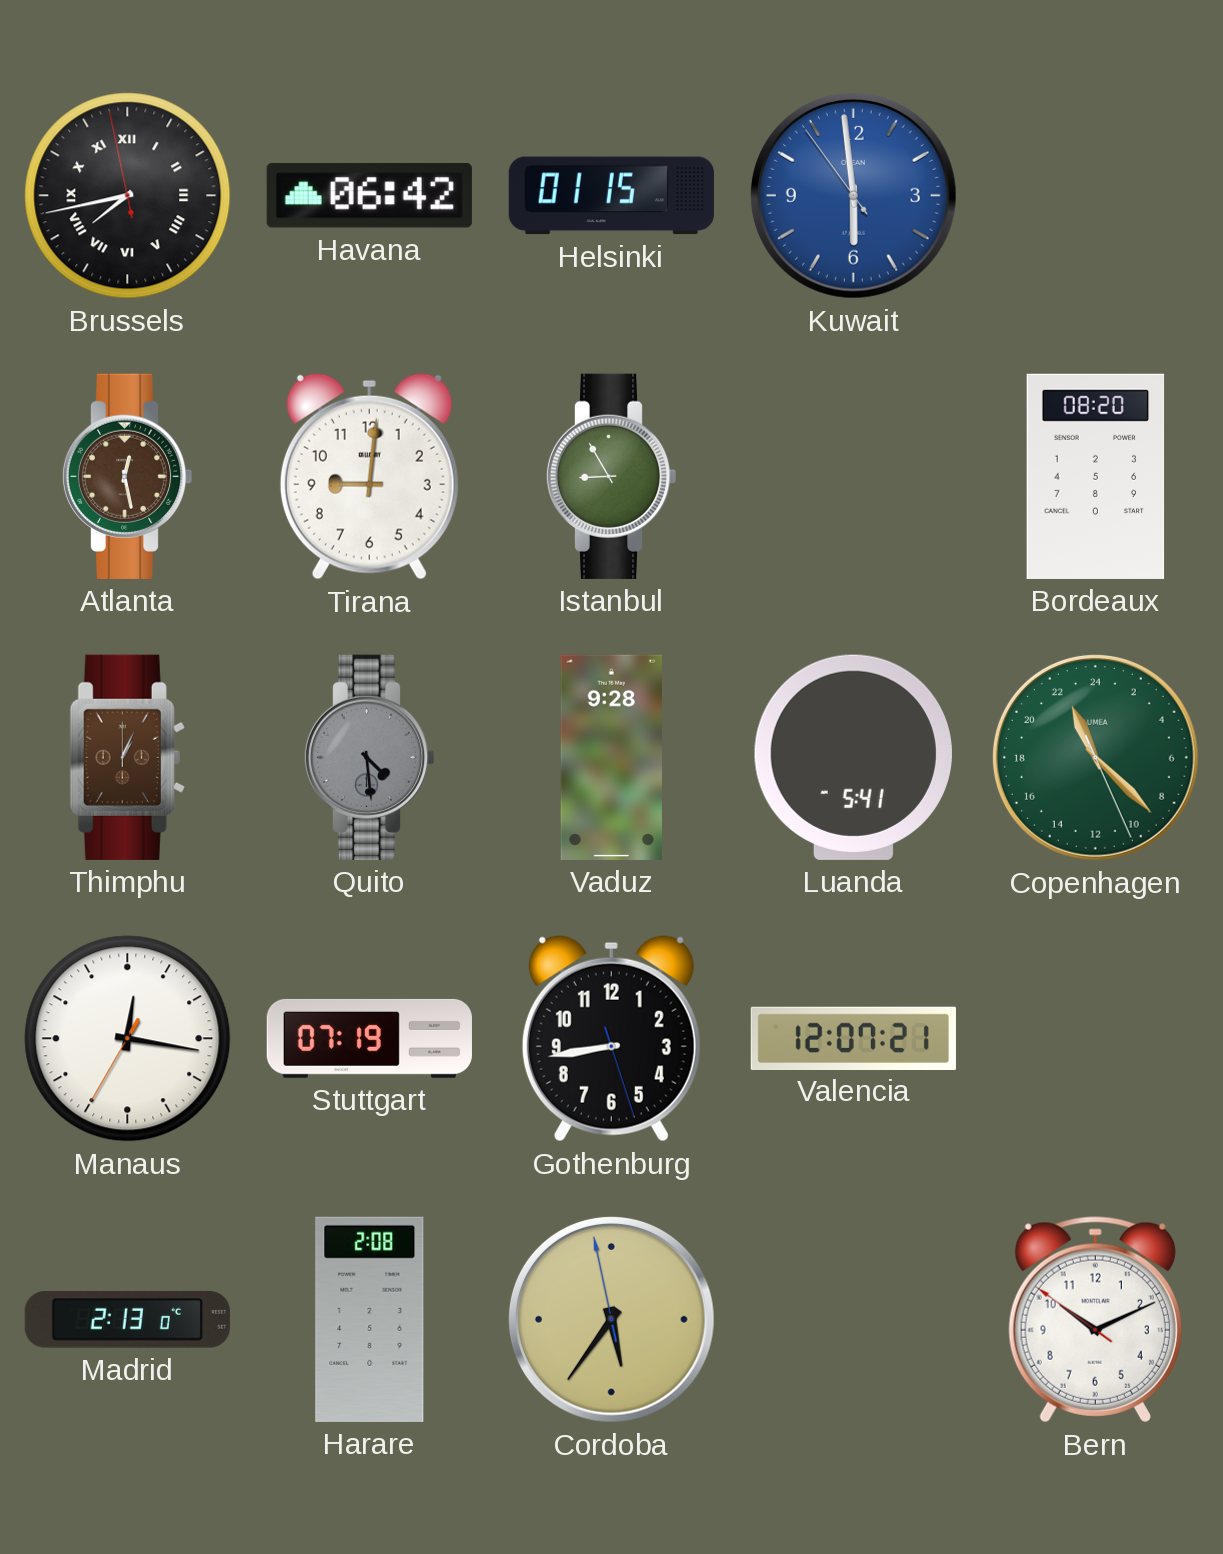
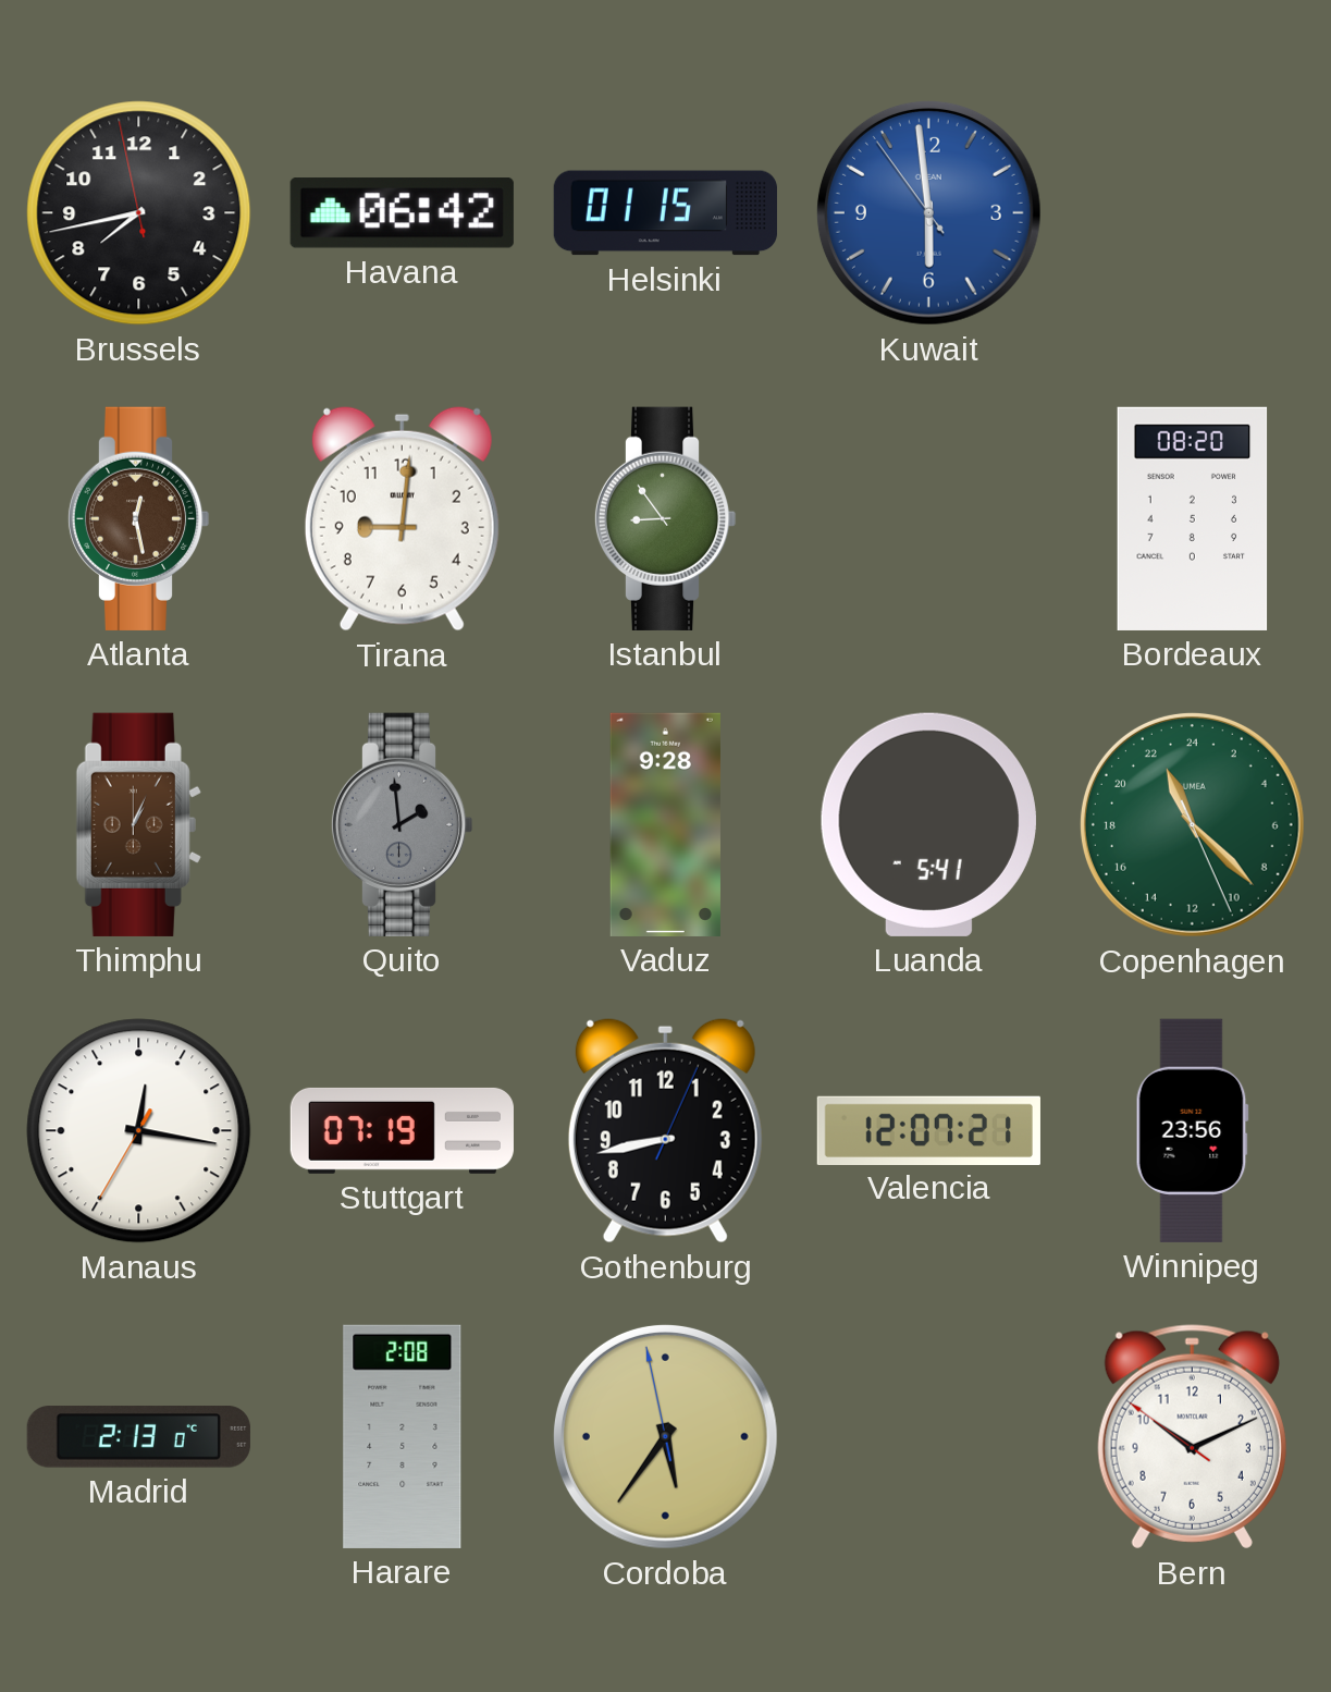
Brussels numerals: Roman -> Arabic
Istanbul: 8:55 -> 8:54
Quito: 4:29 -> 1:59
Gothenburg: 8:43:27 -> 8:43:04
Winnipeg: none -> 23:56
